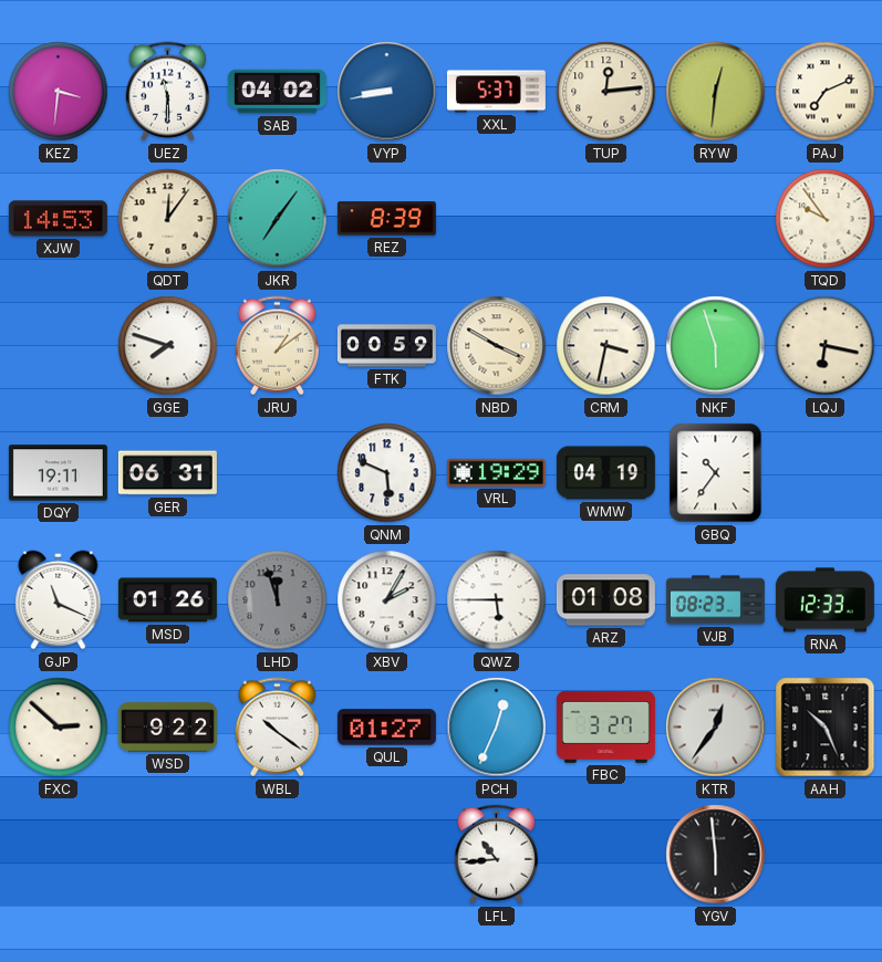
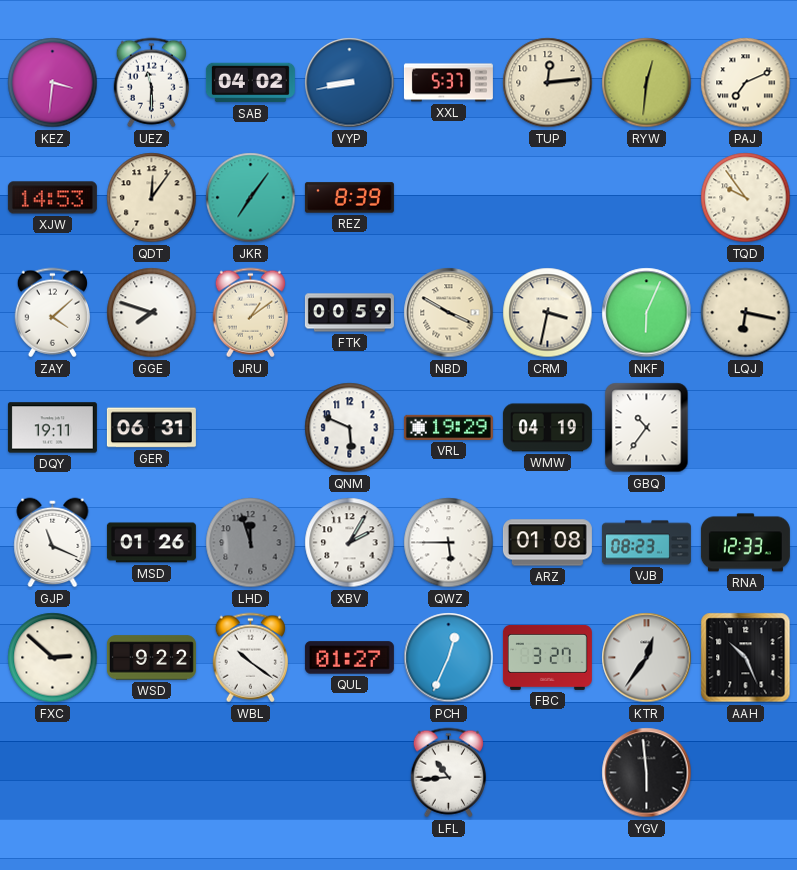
ZAY: none -> 4:08
NKF: 5:57 -> 6:04
